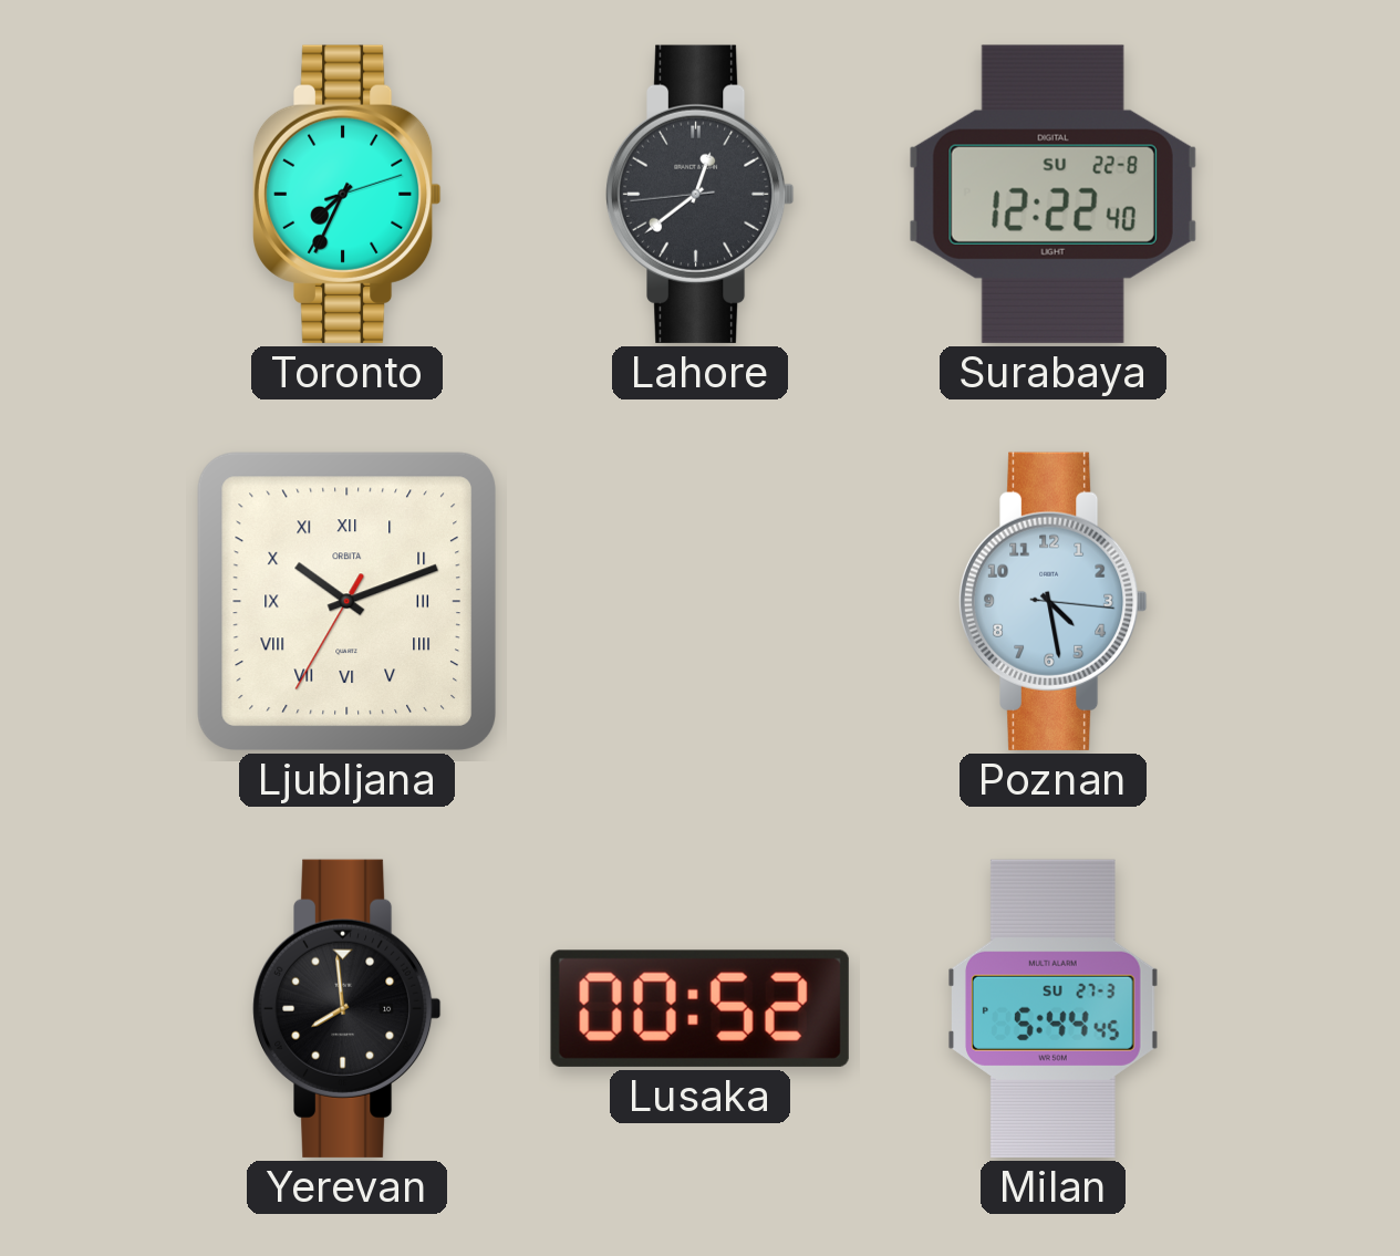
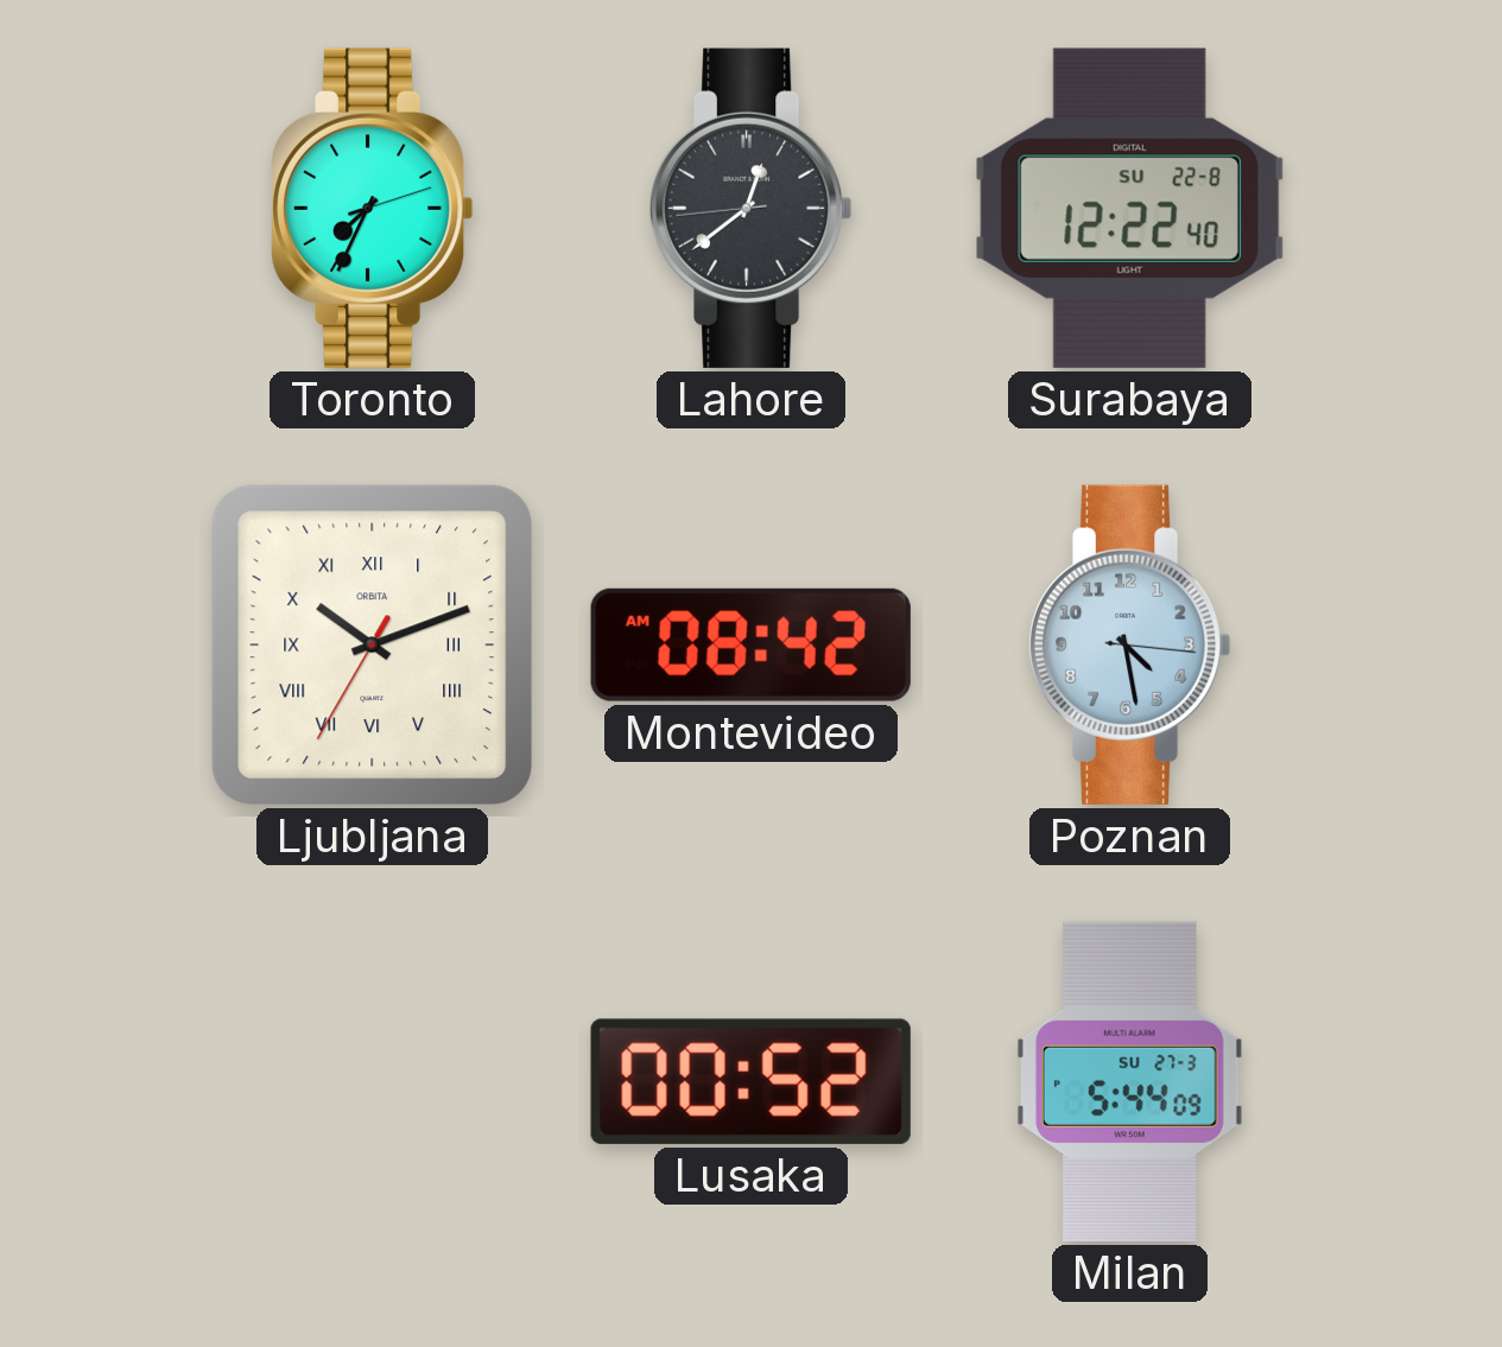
Montevideo: none -> 08:42
Yerevan: 7:59 -> none
Milan: 5:44:45 -> 5:44:09
